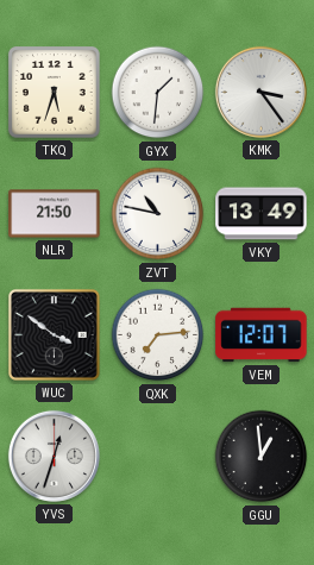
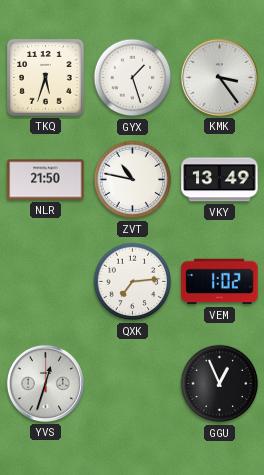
GYX: 1:31 -> 1:27
WUC: 3:51 -> none
VEM: 12:07 -> 1:02
GGU: 12:59 -> 12:56
